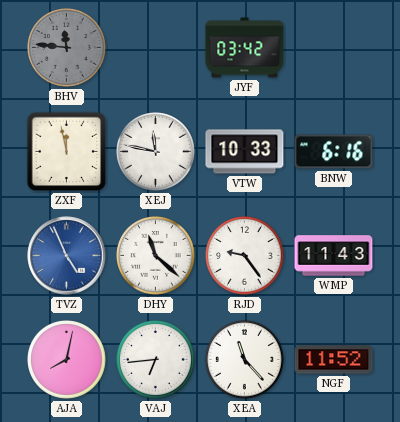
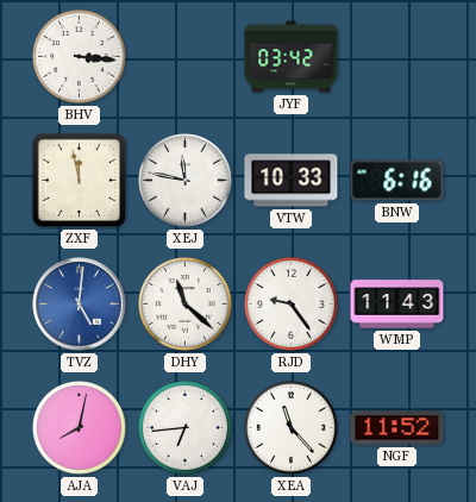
BHV: 11:46 -> 3:16
BHV dial: grey -> white
TVZ: 4:56 -> 5:01
